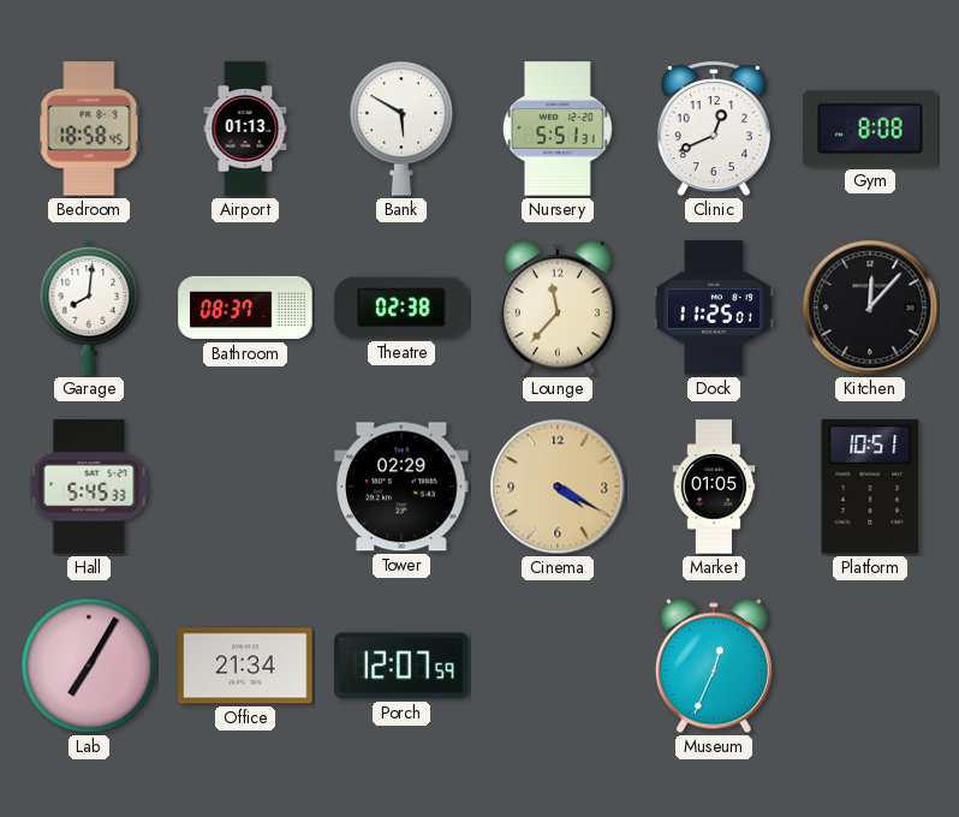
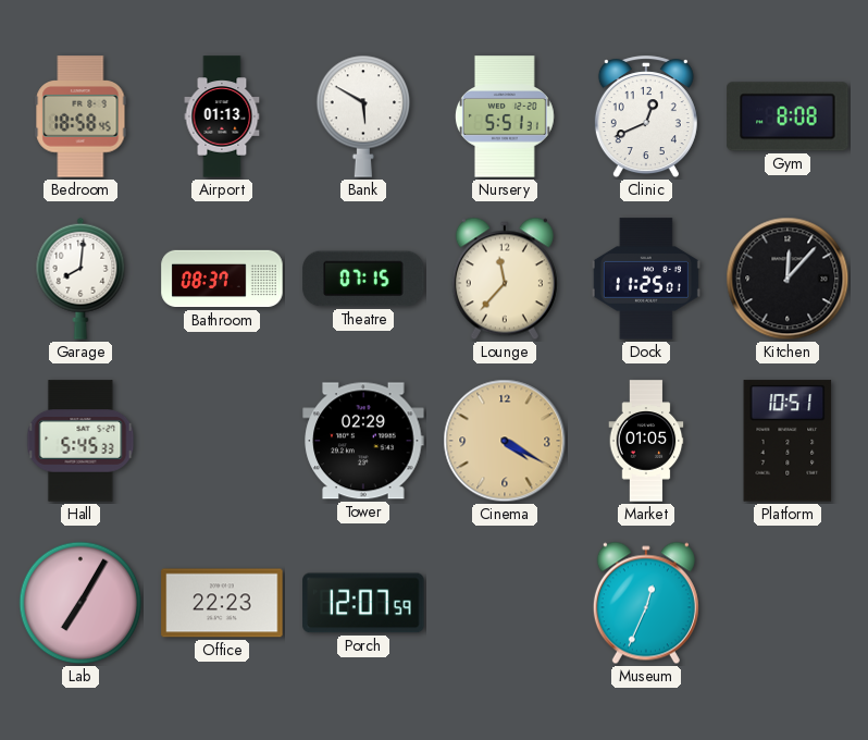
Theatre: 02:38 -> 07:15
Office: 21:34 -> 22:23
